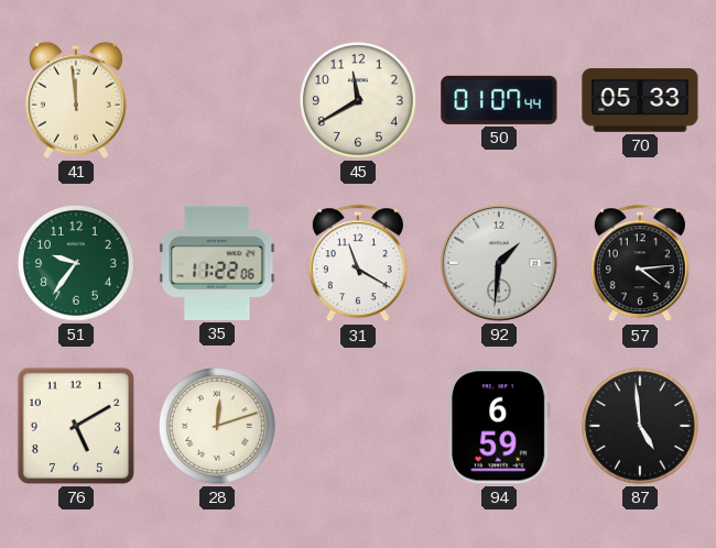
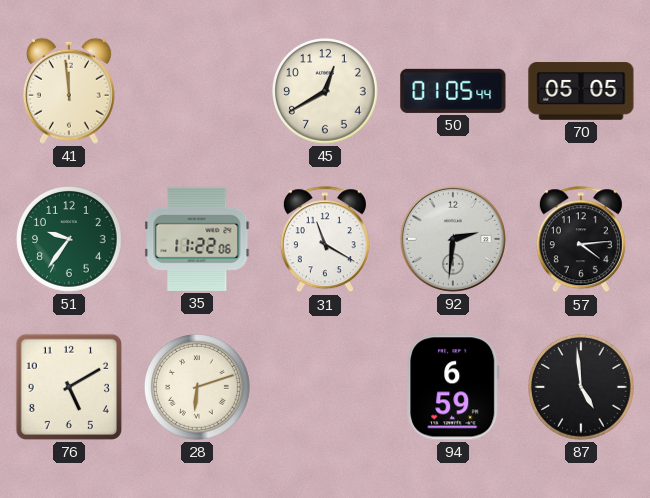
45: 11:40 -> 12:40
50: 01:07 -> 01:05
70: 05:33 -> 05:05
92: 1:31 -> 2:31
28: 12:12 -> 6:12
